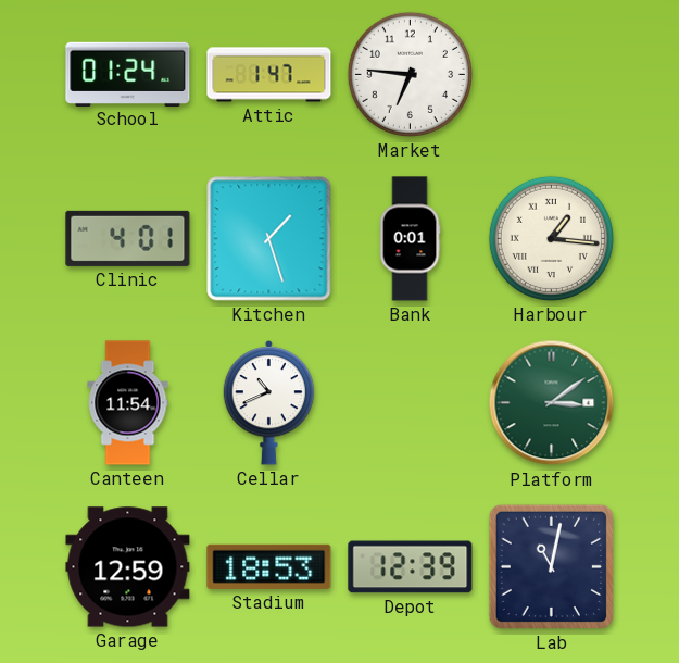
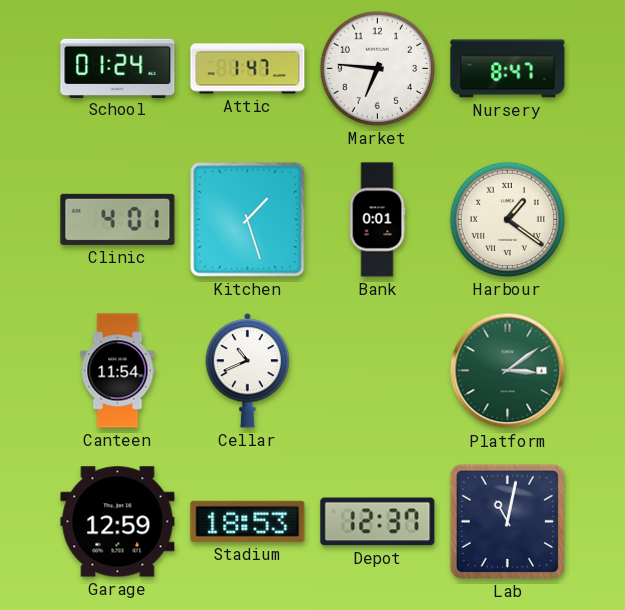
Nursery: none -> 8:47
Harbour: 1:16 -> 1:21
Depot: 12:39 -> 12:37
